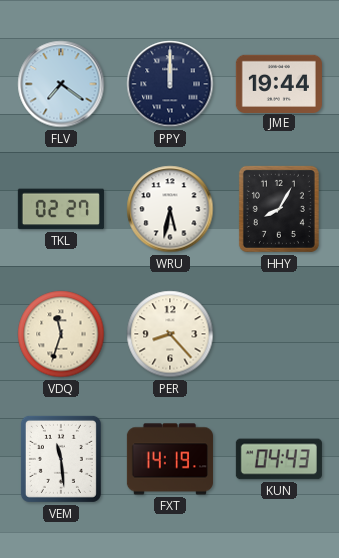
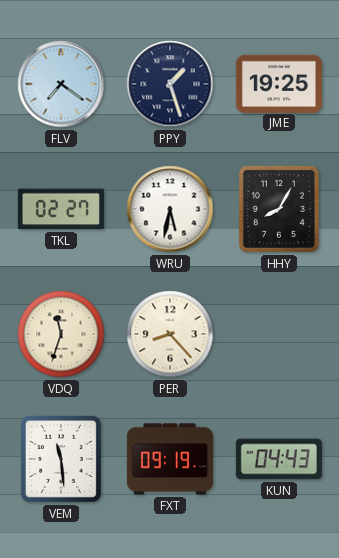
PPY: 12:00 -> 1:27
JME: 19:44 -> 19:25
FXT: 14:19 -> 09:19
